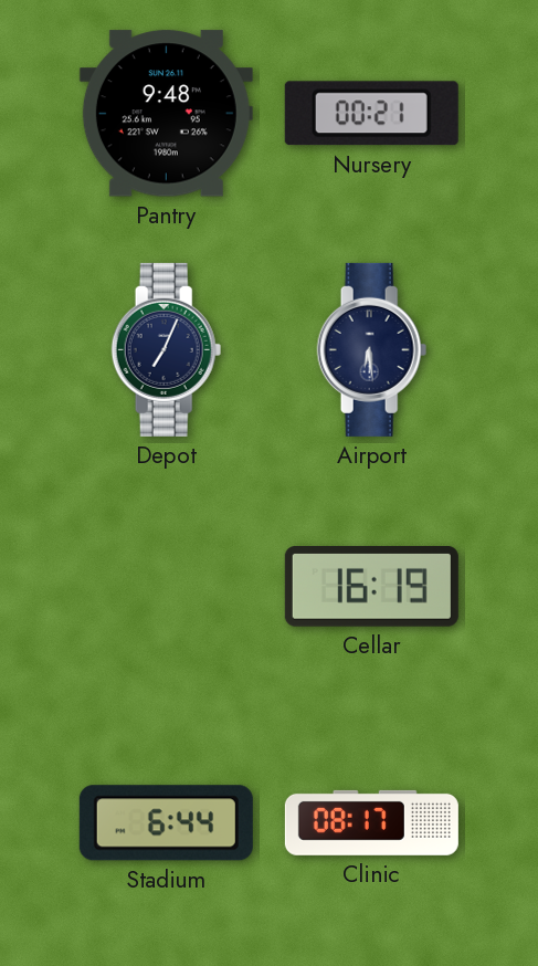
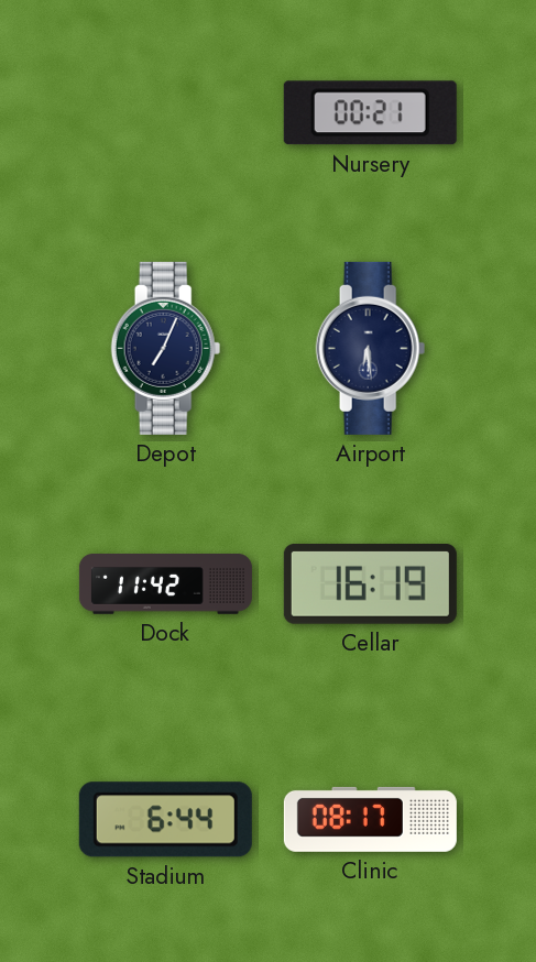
Pantry: 9:48 -> none
Dock: none -> 11:42
